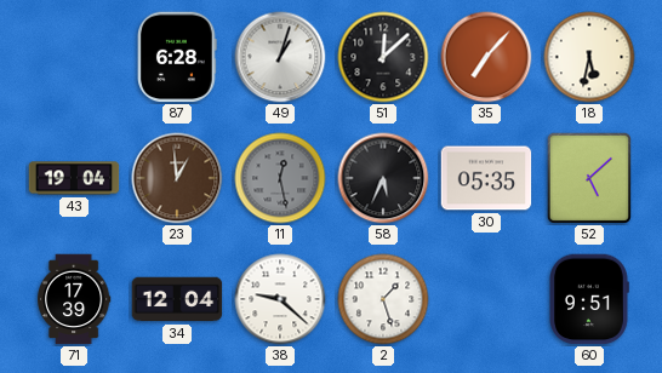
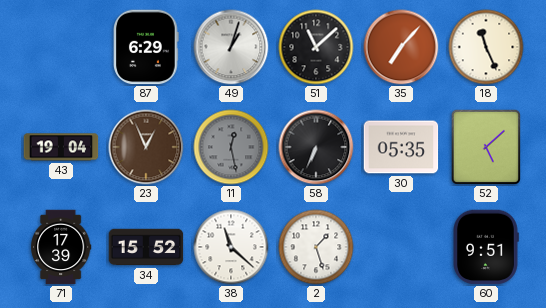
87: 6:28 -> 6:29
51: 12:08 -> 11:08
18: 5:32 -> 11:26
23: 12:59 -> 12:56
58: 5:34 -> 6:34
34: 12:04 -> 15:52
38: 9:22 -> 11:22
